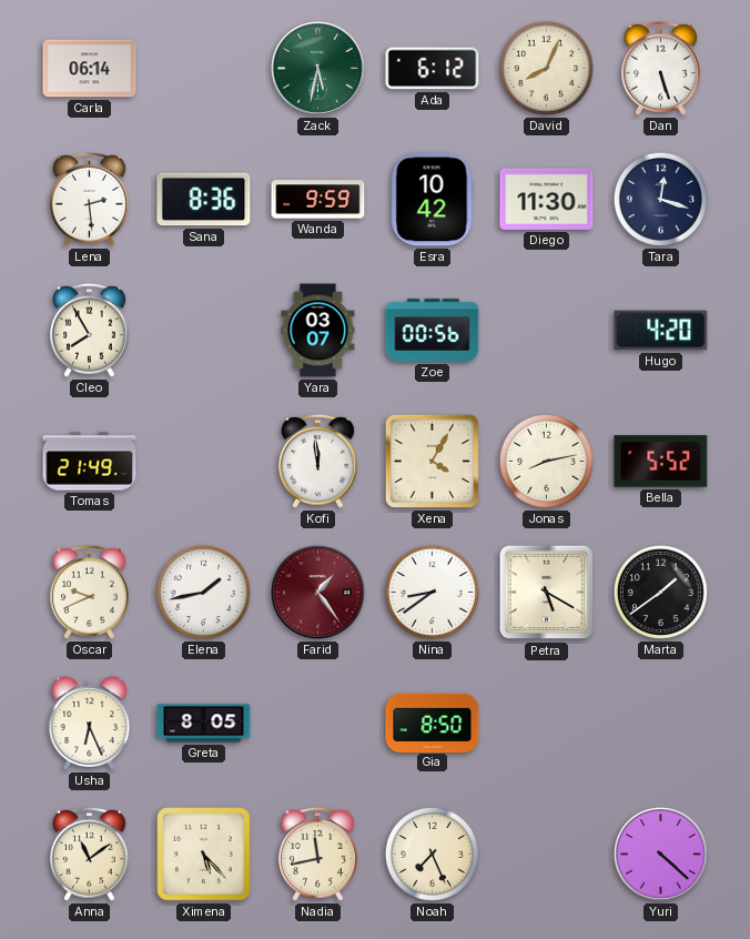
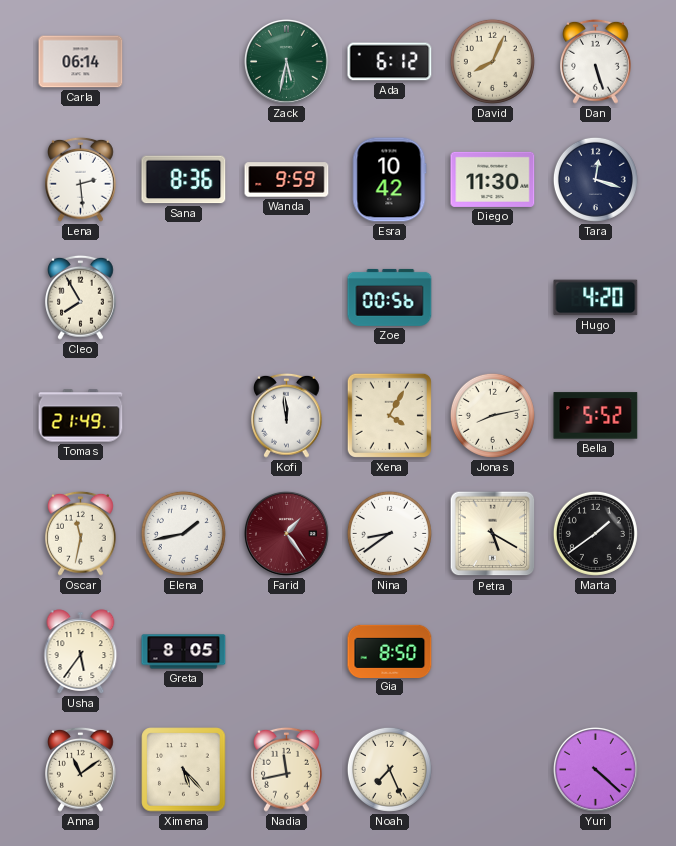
Yara: 03:07 -> none
Oscar: 9:41 -> 11:32
Usha: 6:26 -> 5:36
